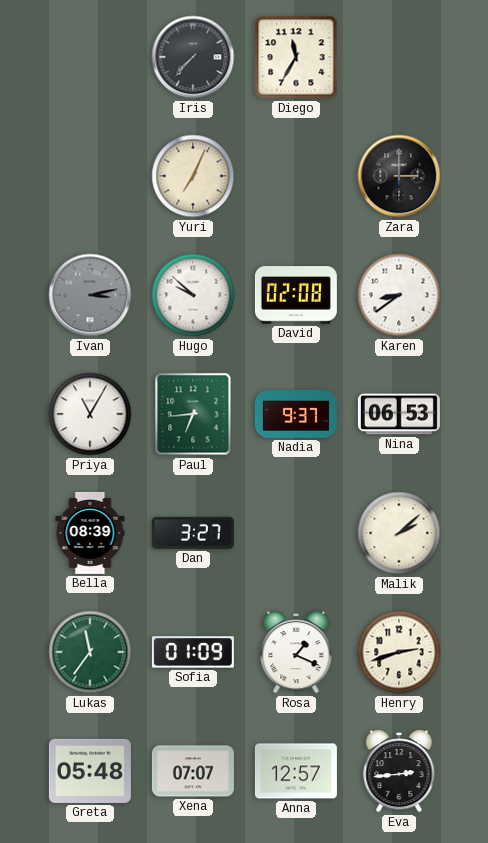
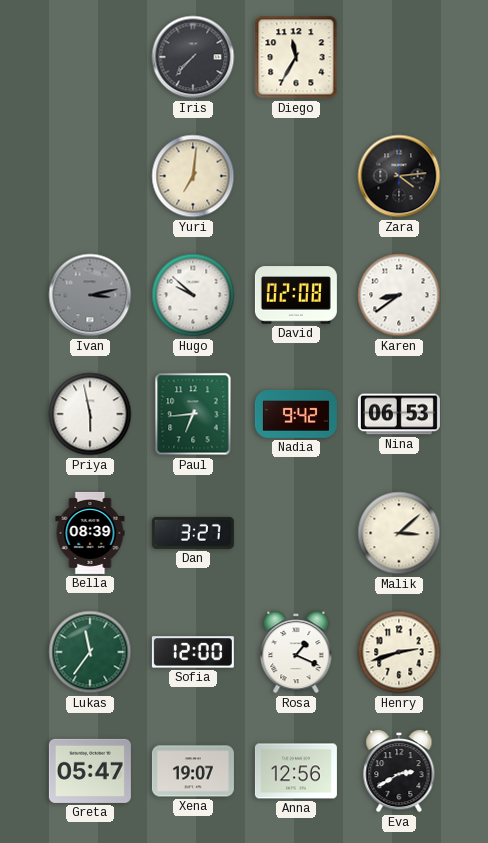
Yuri: 7:04 -> 7:01
Zara: 3:00 -> 4:14
Priya: 11:05 -> 5:58
Nadia: 9:37 -> 9:42
Malik: 2:08 -> 3:08
Sofia: 01:09 -> 12:00
Greta: 05:48 -> 05:47
Xena: 07:07 -> 19:07
Anna: 12:57 -> 12:56
Eva: 2:44 -> 2:40
